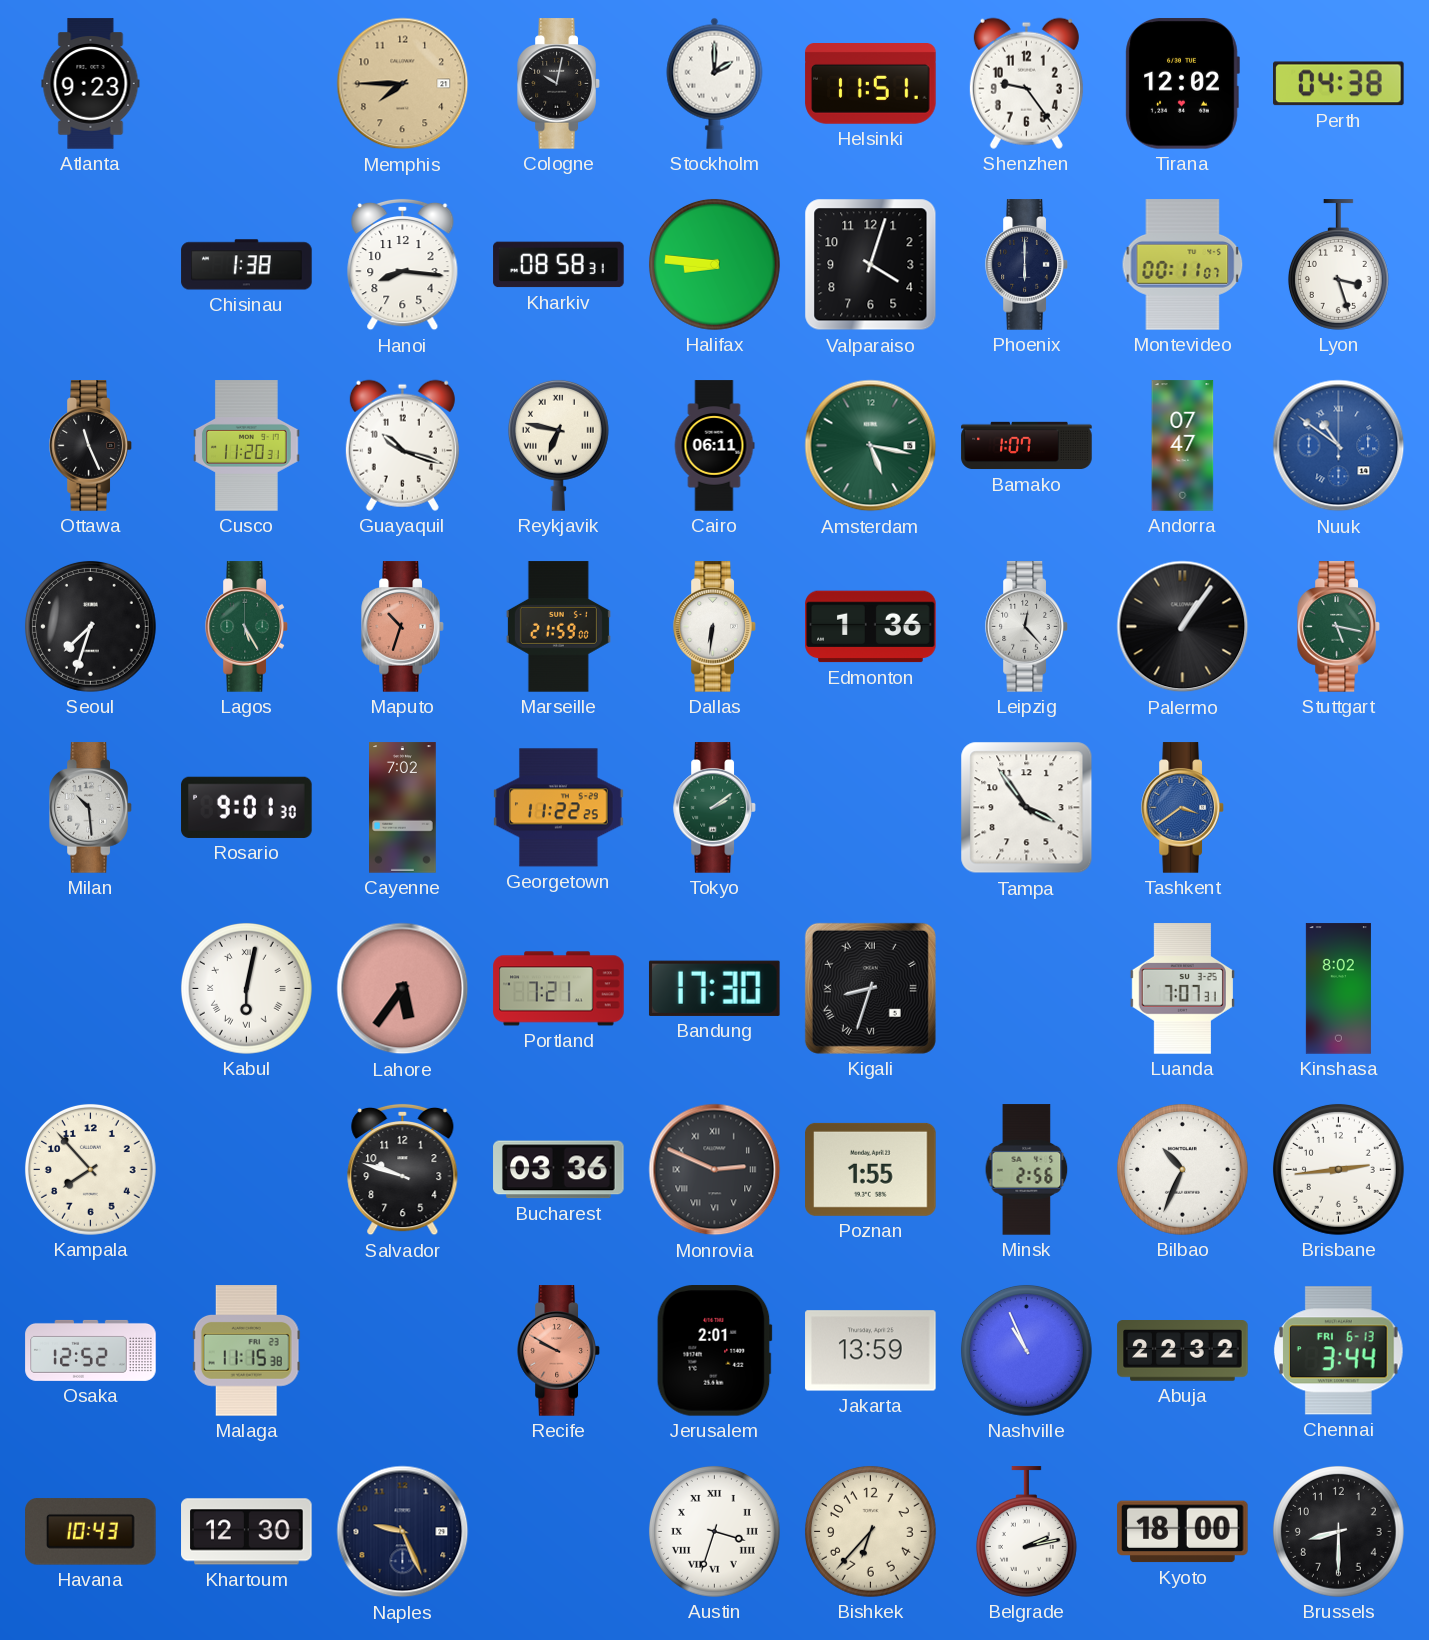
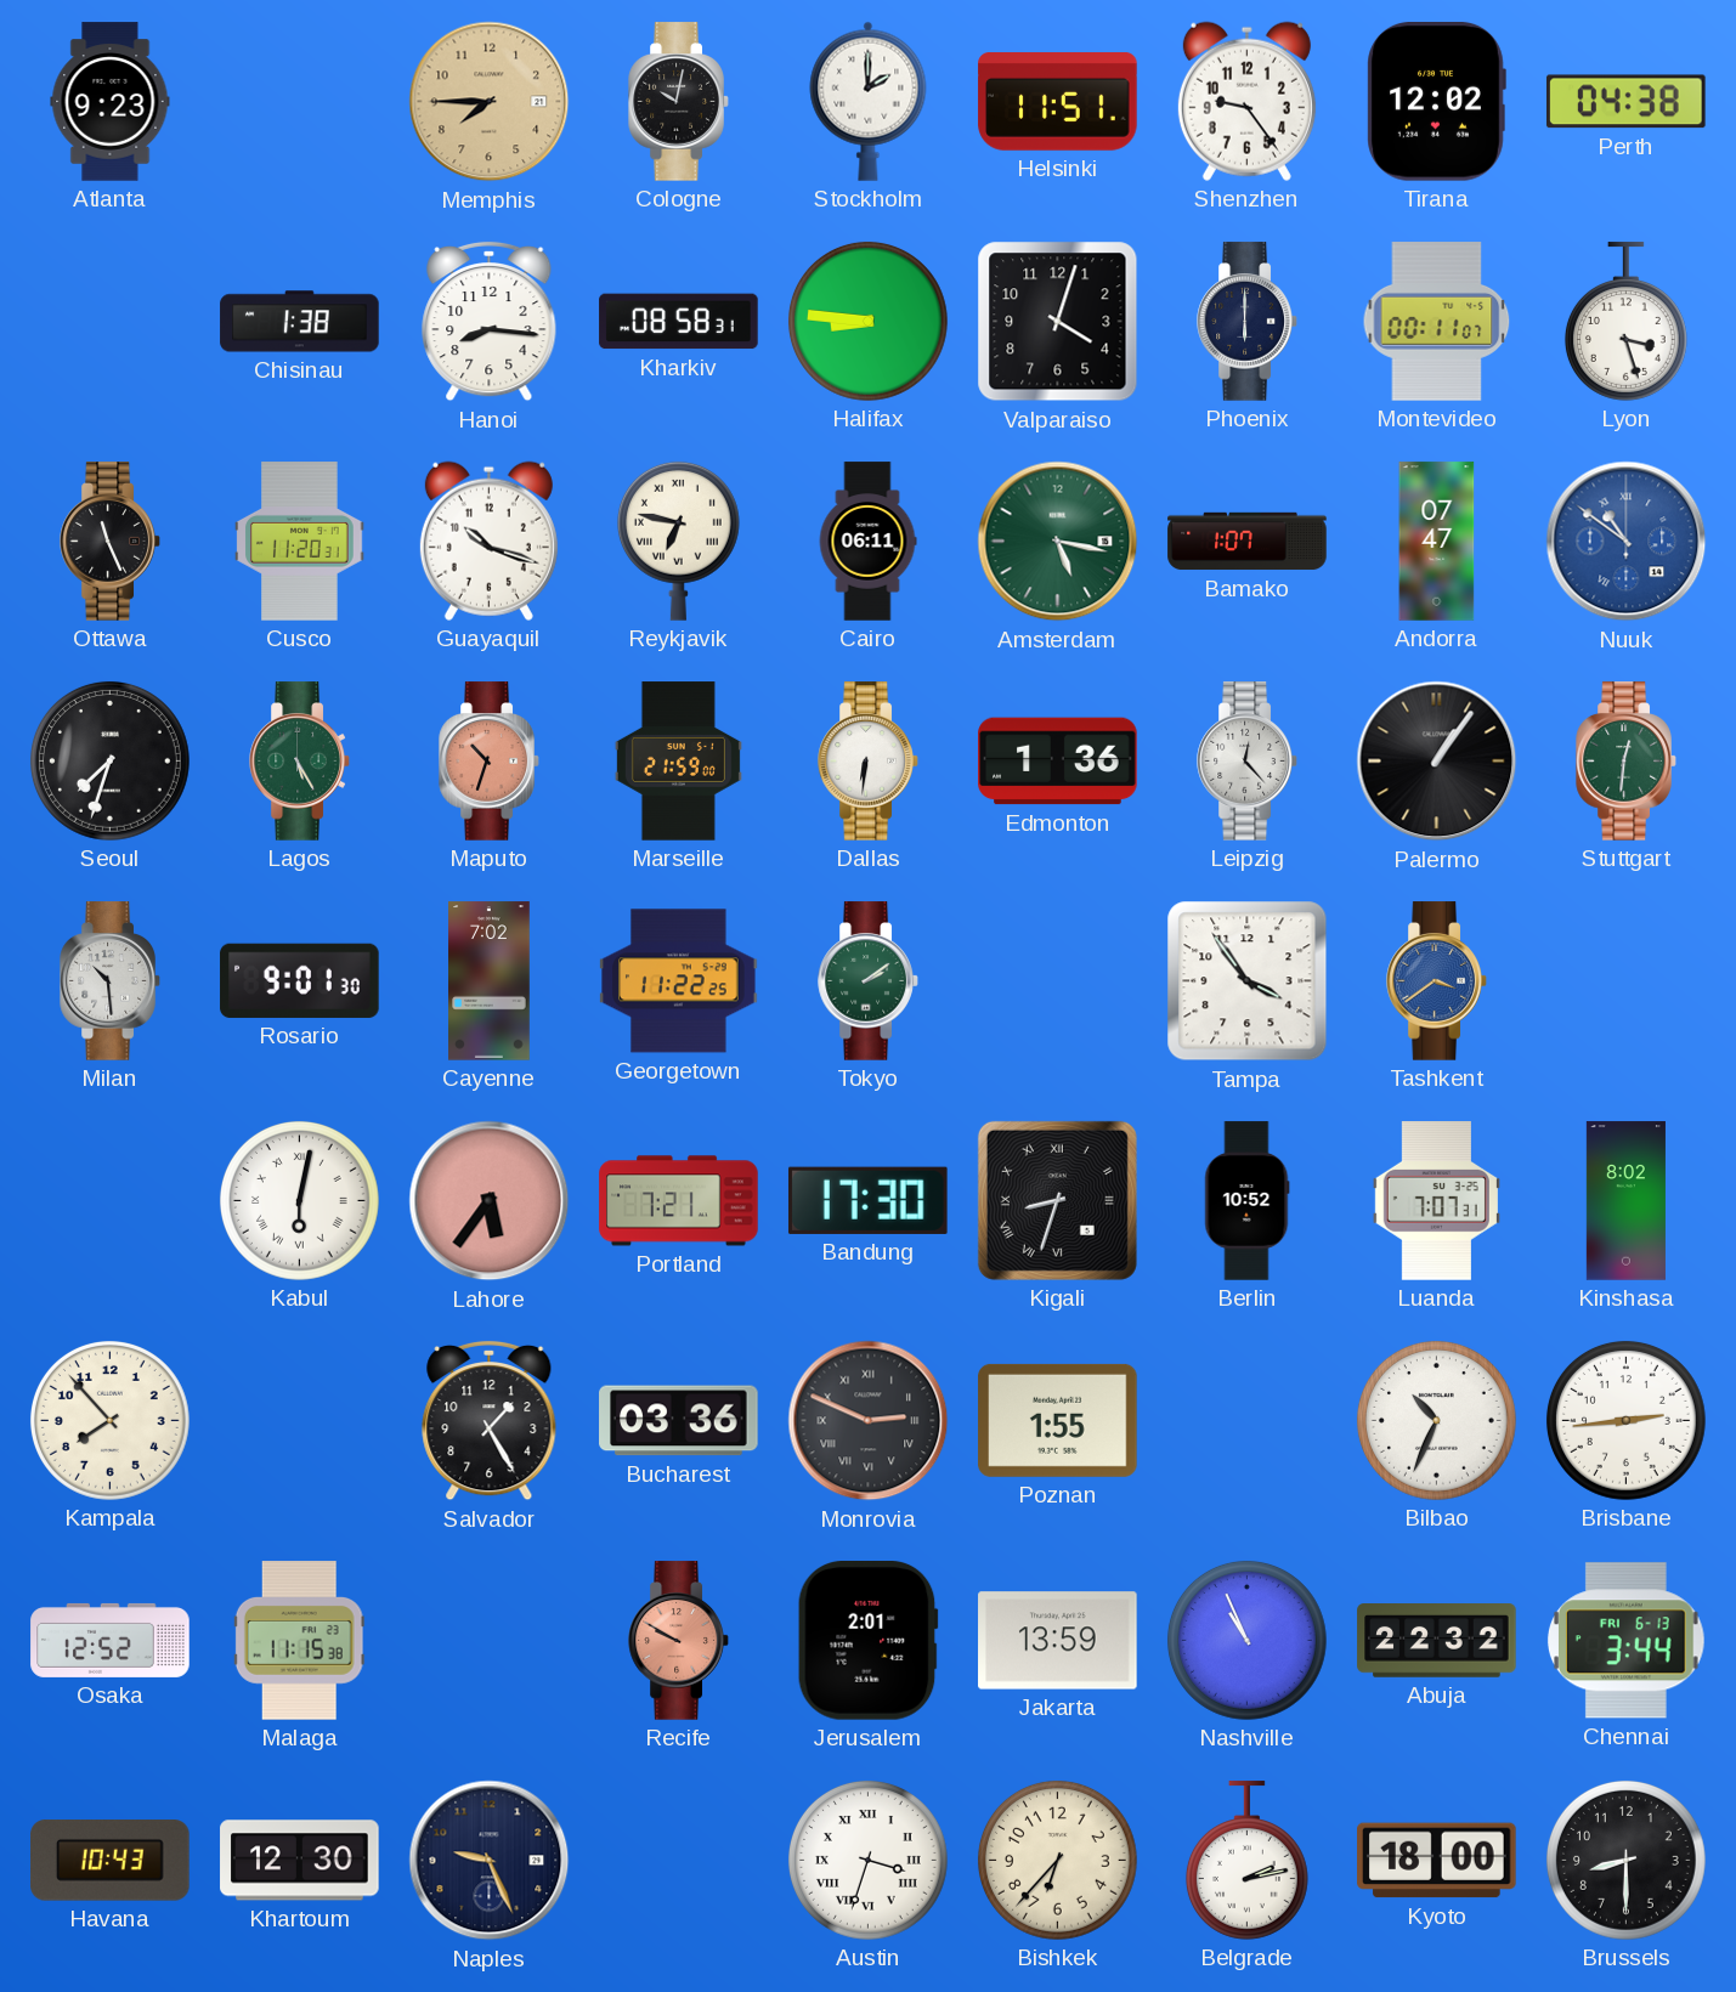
Stuttgart: 5:17 -> 12:31
Berlin: none -> 10:52
Salvador: 9:48 -> 1:25
Minsk: 2:56 -> none
